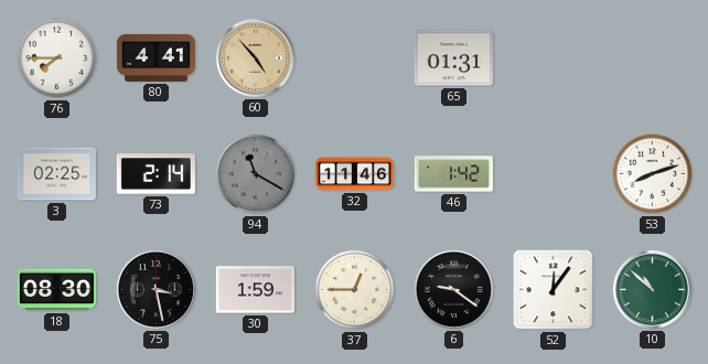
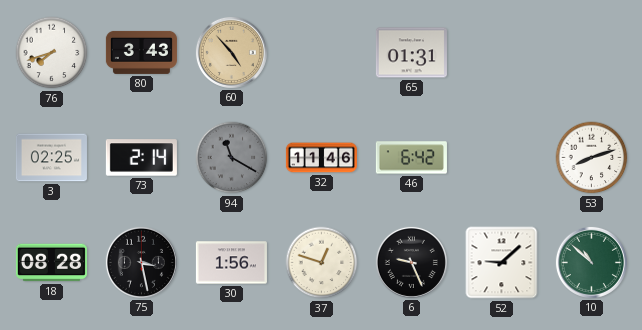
76: 7:45 -> 7:42
80: 4:41 -> 3:43
46: 1:42 -> 6:42
18: 08:30 -> 08:28
30: 1:59 -> 1:56
37: 12:45 -> 12:48
6: 9:21 -> 9:26
52: 12:06 -> 9:08
